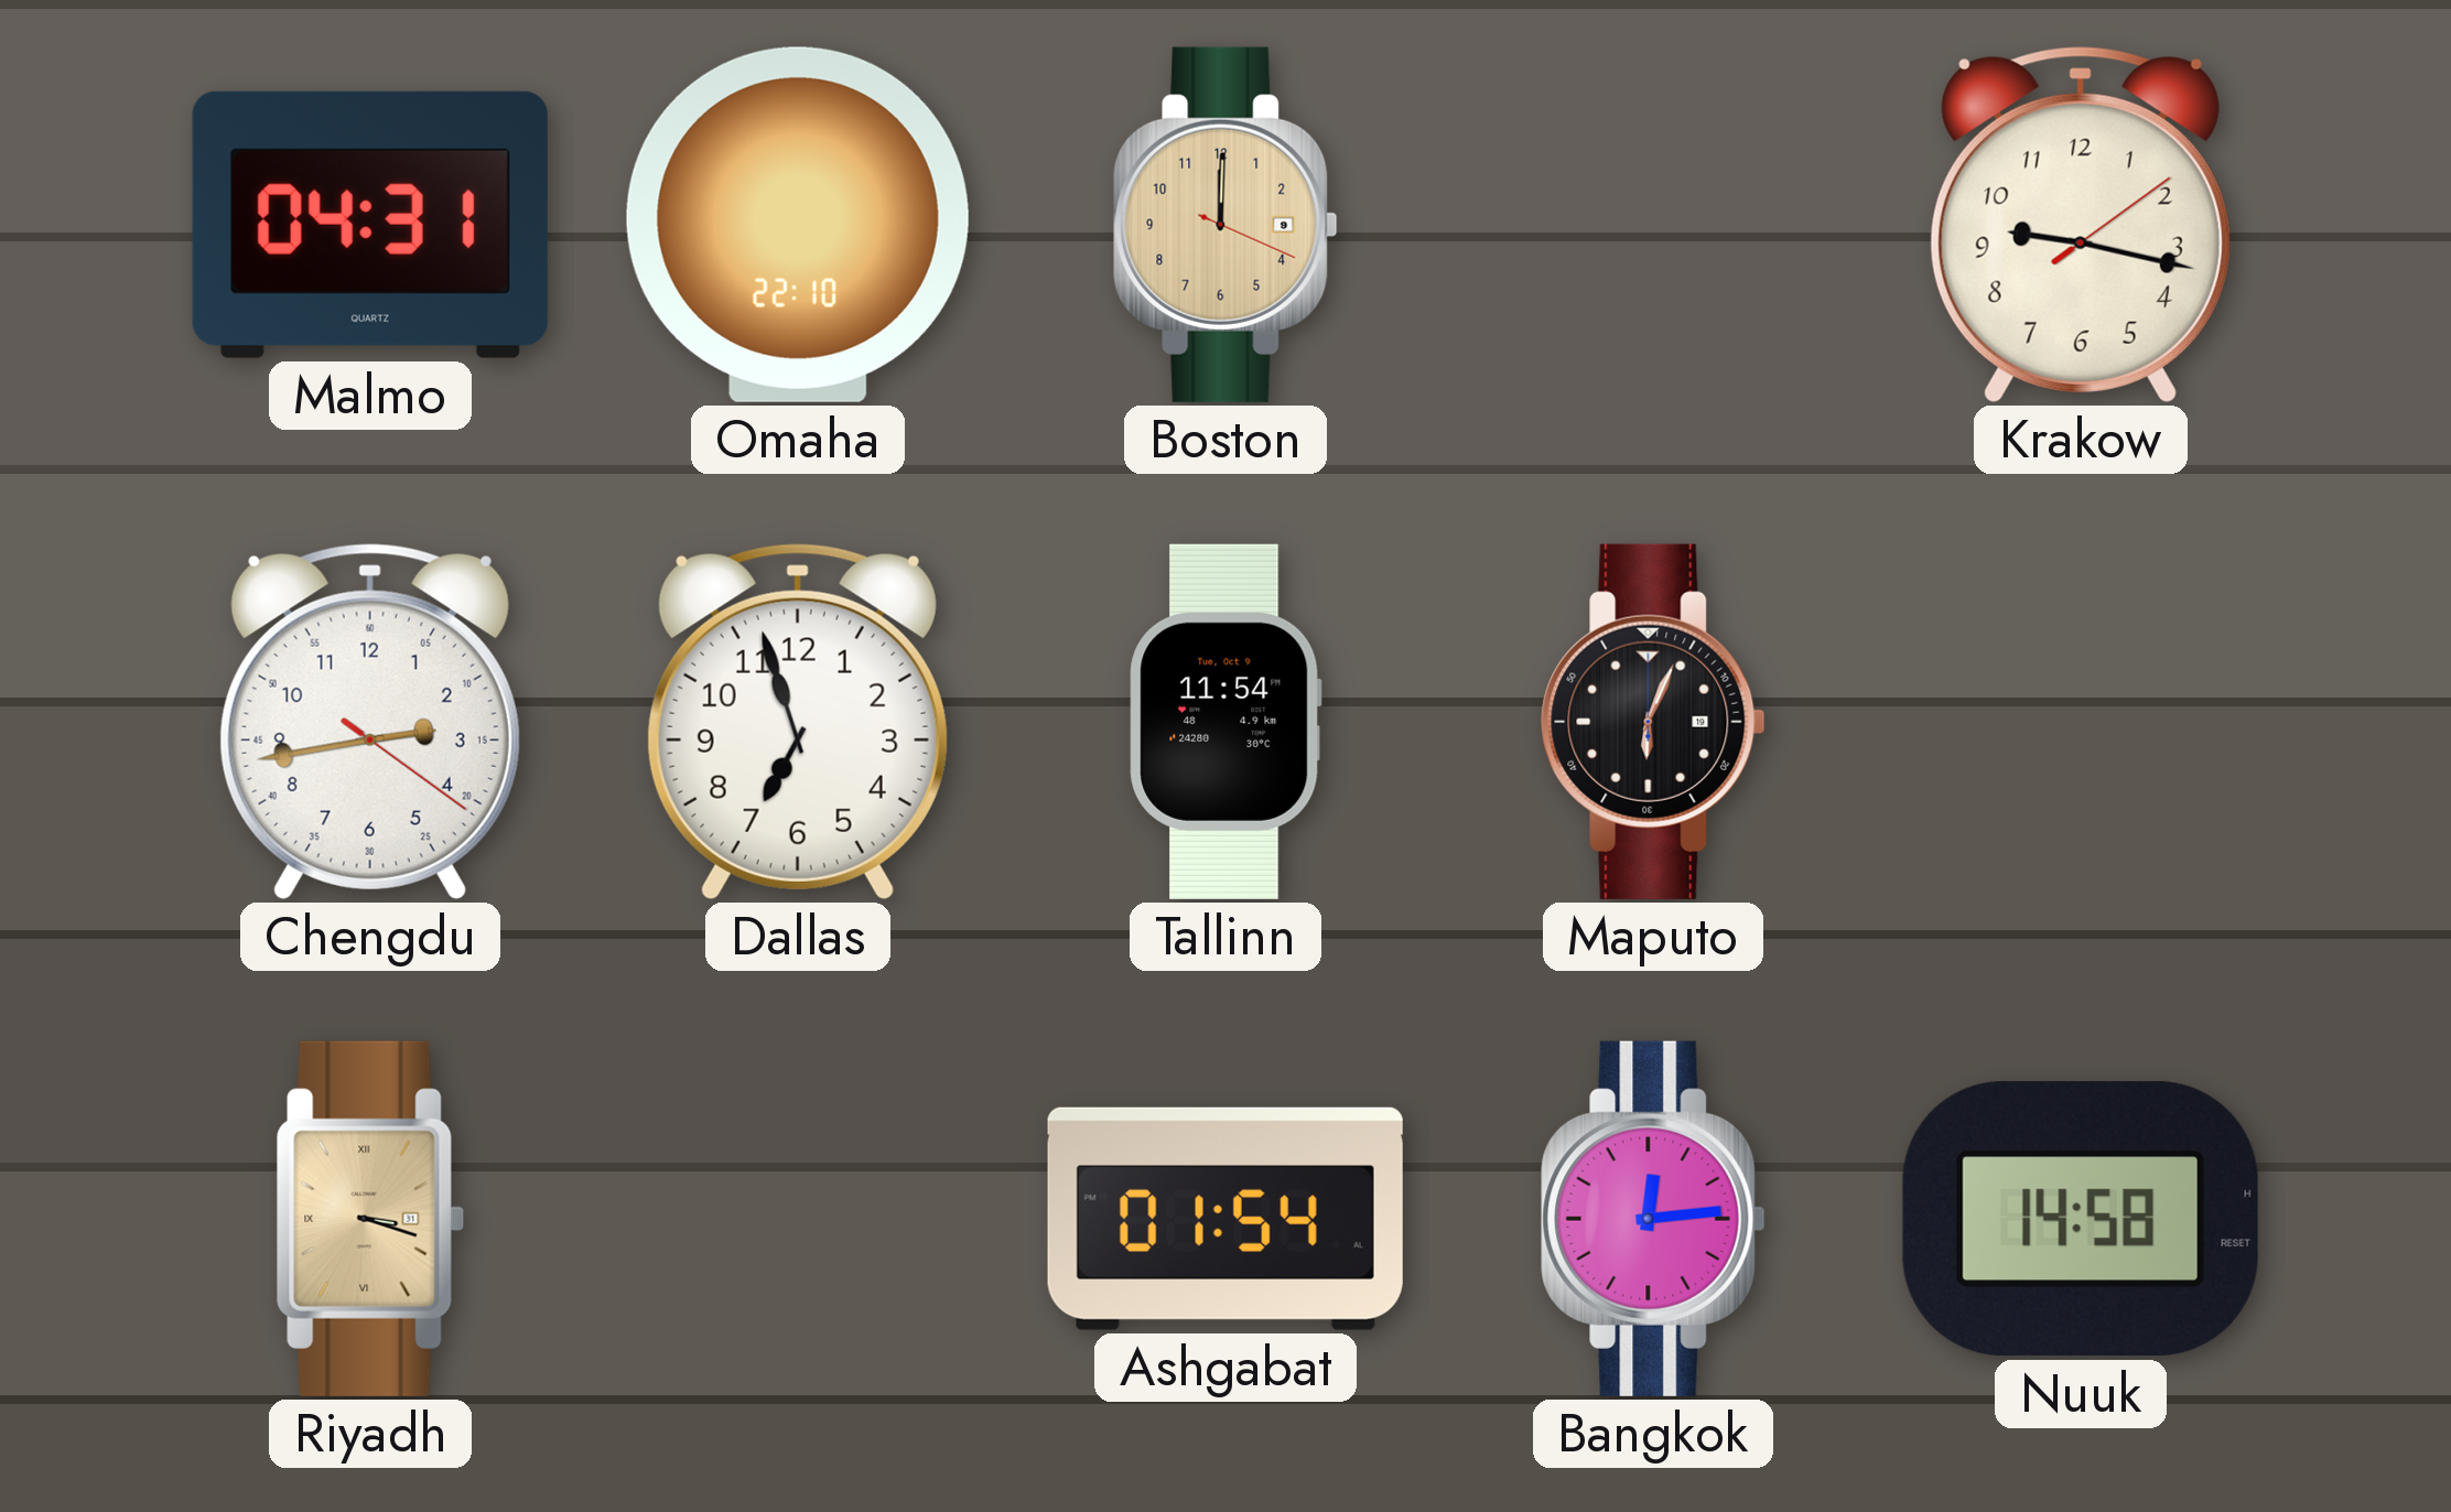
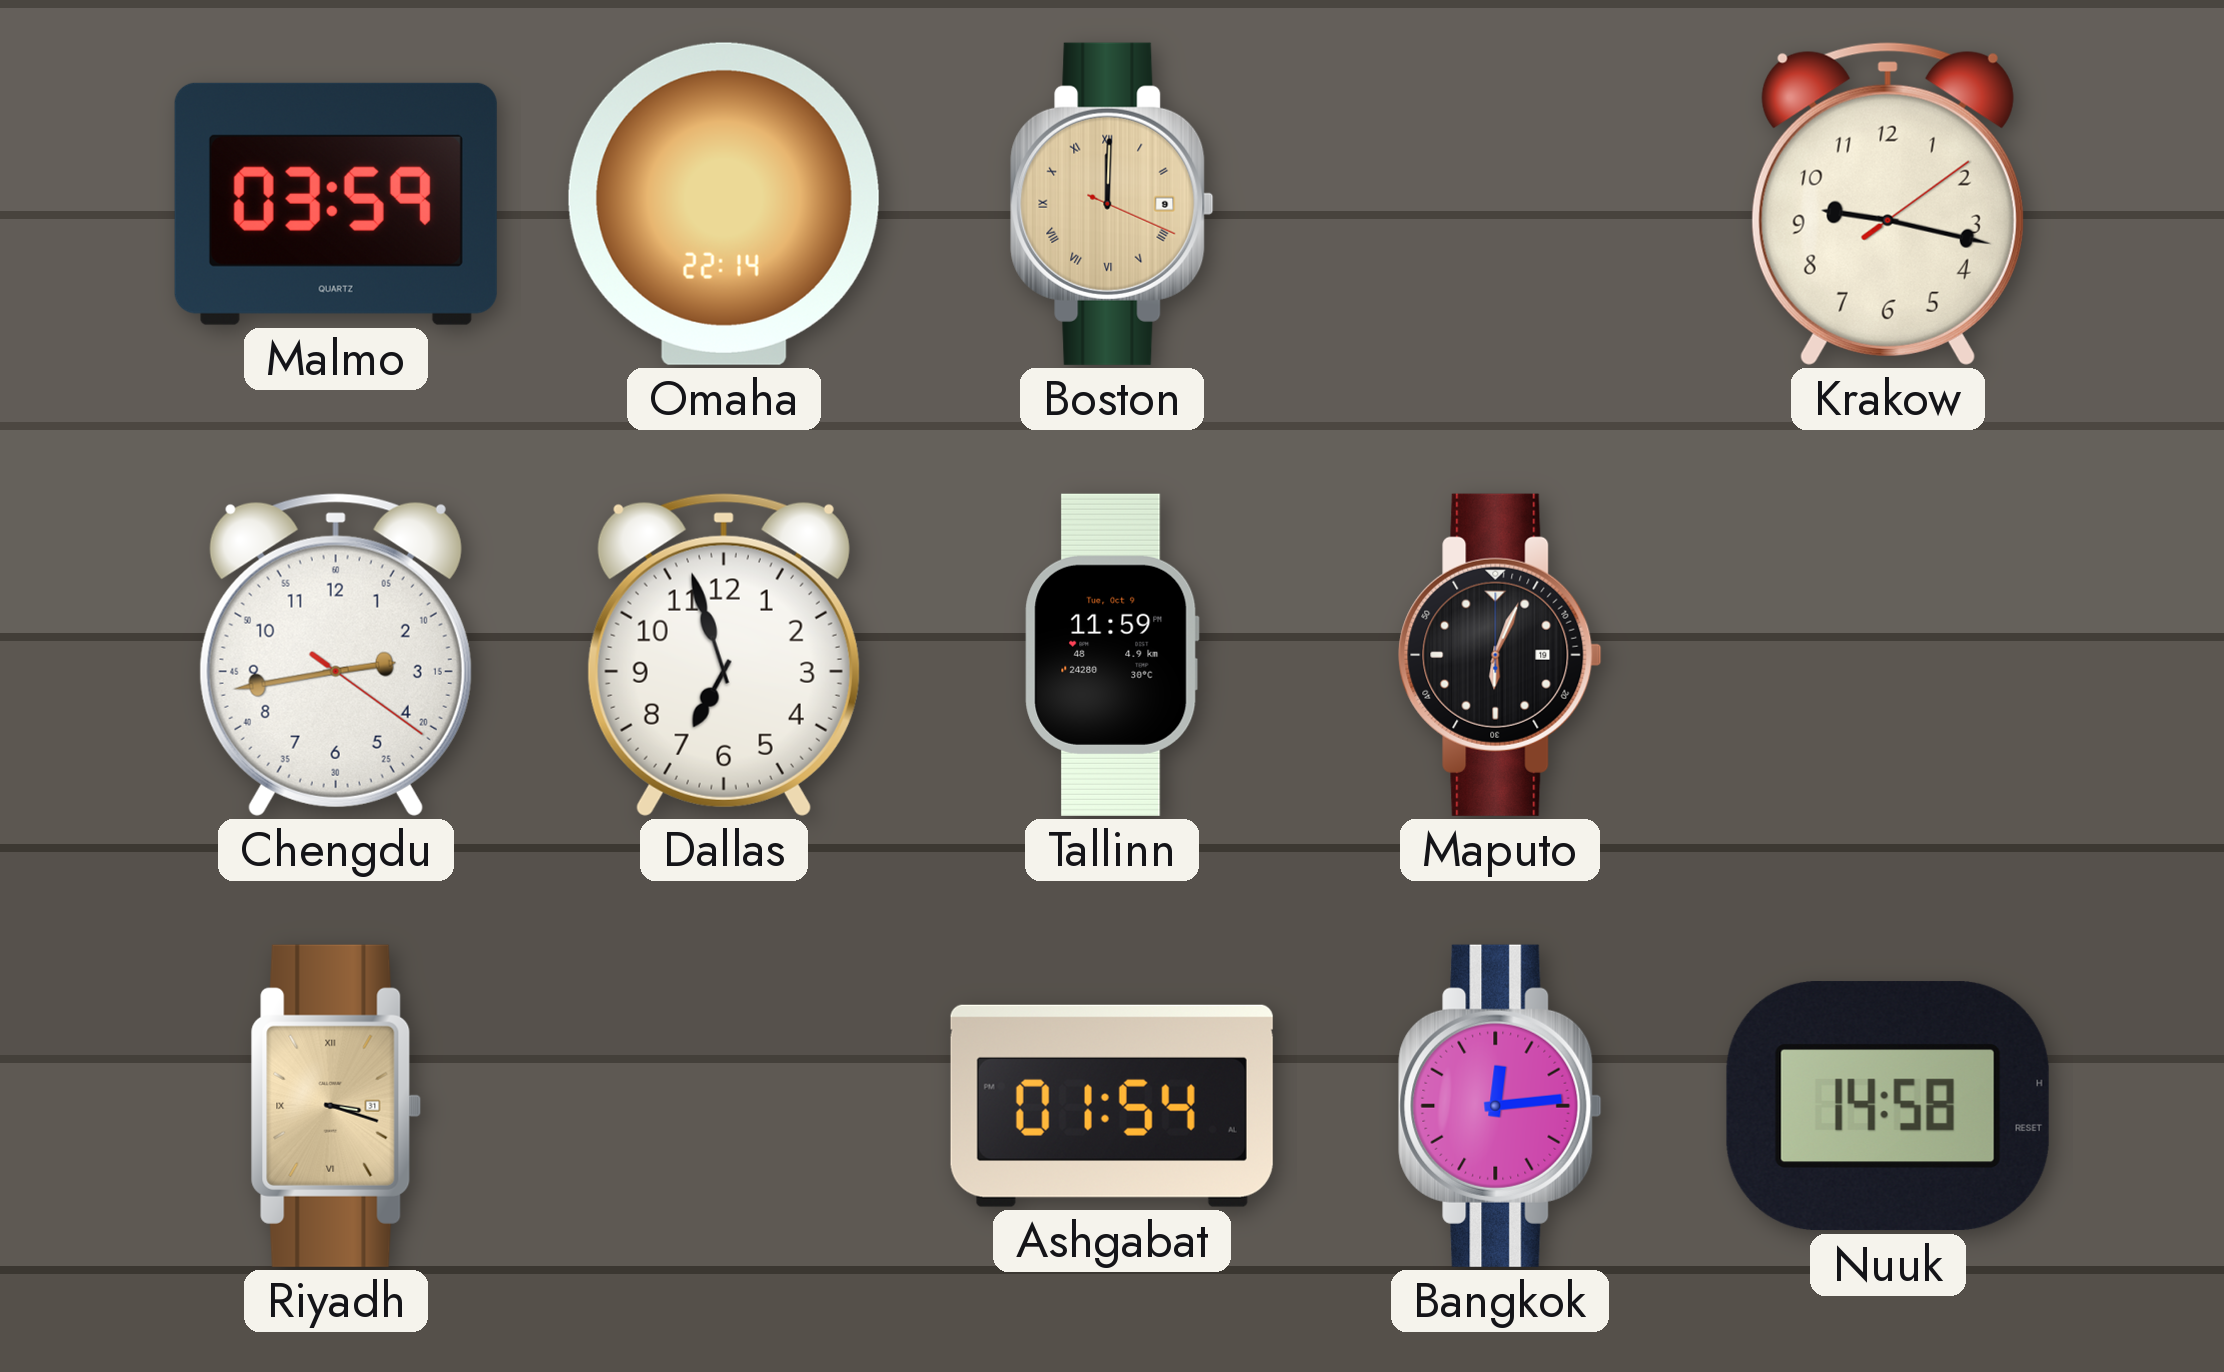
Malmo: 04:31 -> 03:59
Omaha: 22:10 -> 22:14
Boston numerals: Arabic -> Roman
Tallinn: 11:54 -> 11:59
